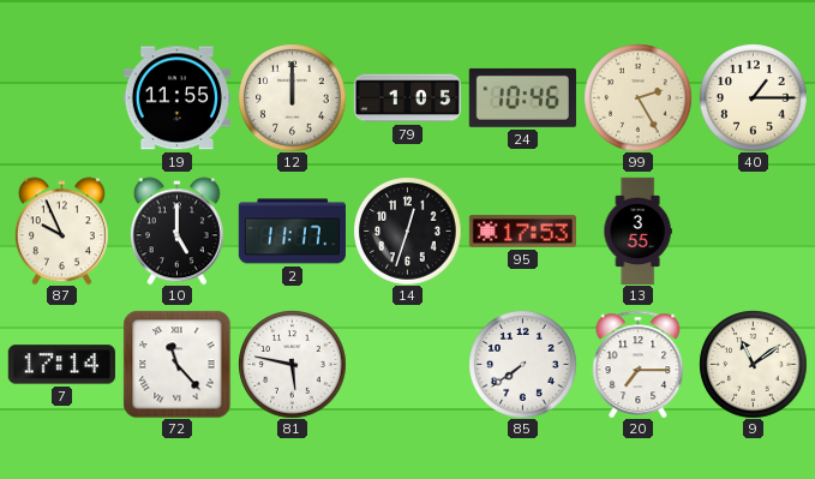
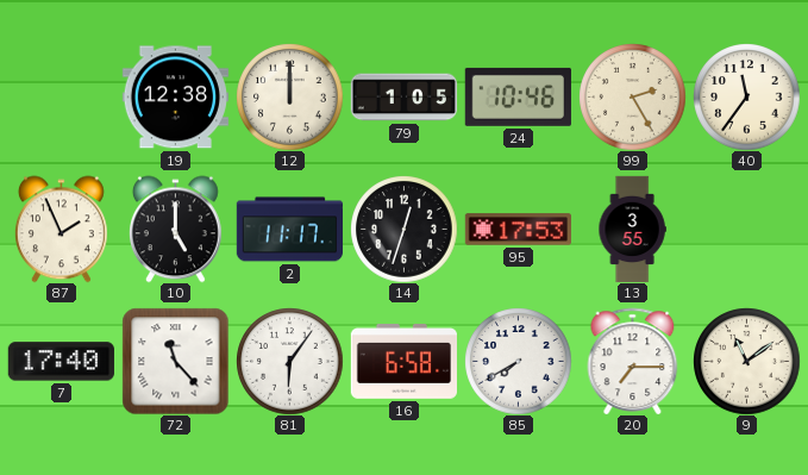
19: 11:55 -> 12:38
40: 1:15 -> 11:36
87: 9:56 -> 1:56
7: 17:14 -> 17:40
81: 5:47 -> 6:06
16: none -> 6:58
85: 7:39 -> 7:40
